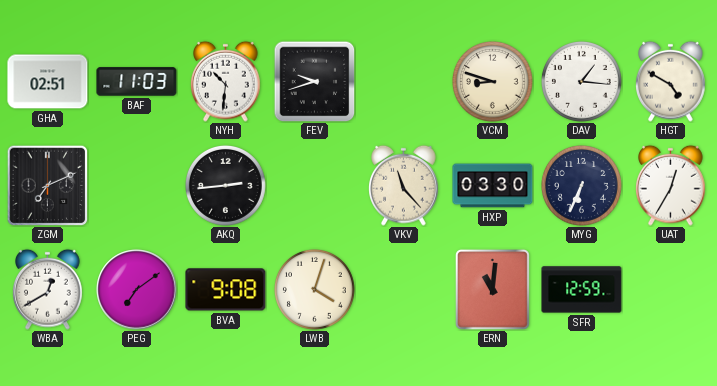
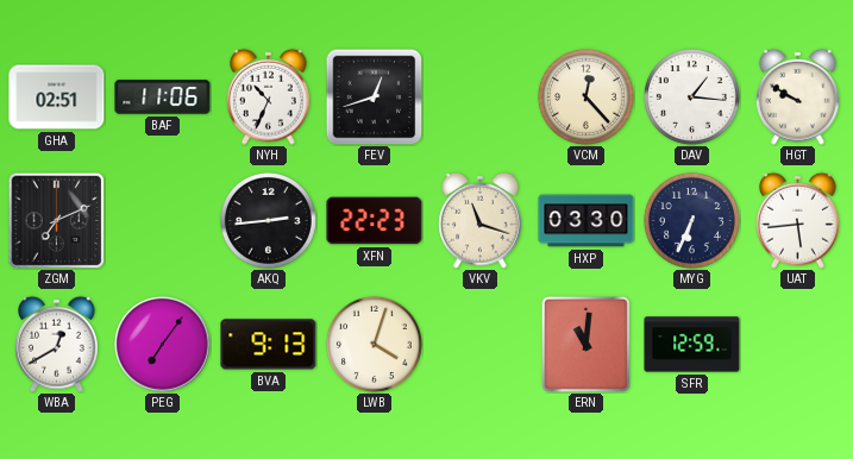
BAF: 11:03 -> 11:06
NYH: 10:31 -> 10:34
FEV: 9:42 -> 12:42
VCM: 8:48 -> 12:23
HGT: 4:50 -> 9:50
XFN: none -> 22:23
VKV: 11:23 -> 11:18
UAT: 12:35 -> 5:44
PEG: 7:09 -> 7:06
BVA: 9:08 -> 9:13
